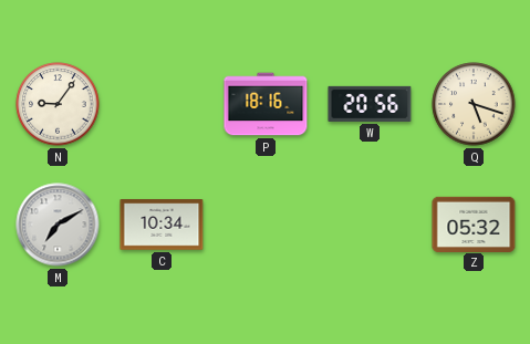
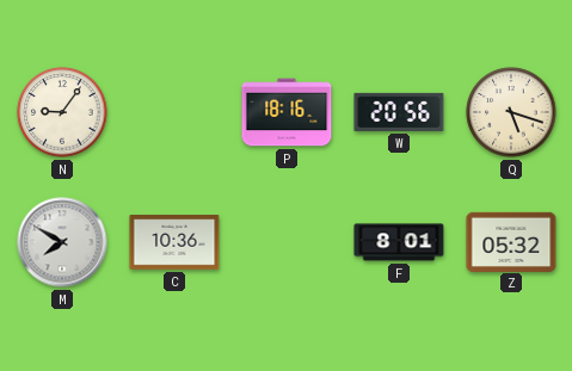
M: 7:10 -> 7:50
C: 10:34 -> 10:36
F: none -> 8:01
